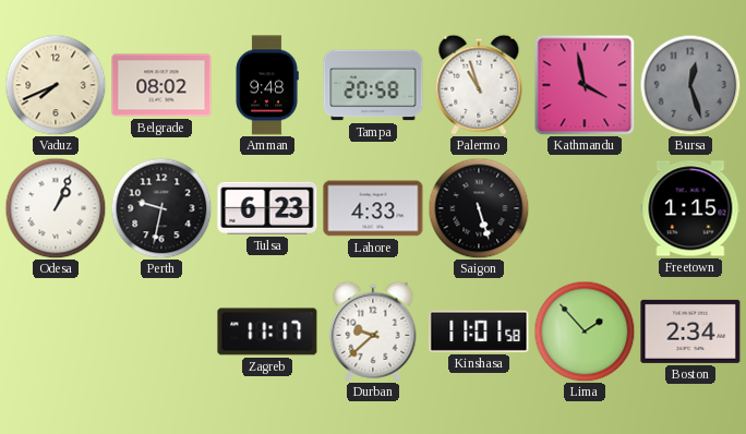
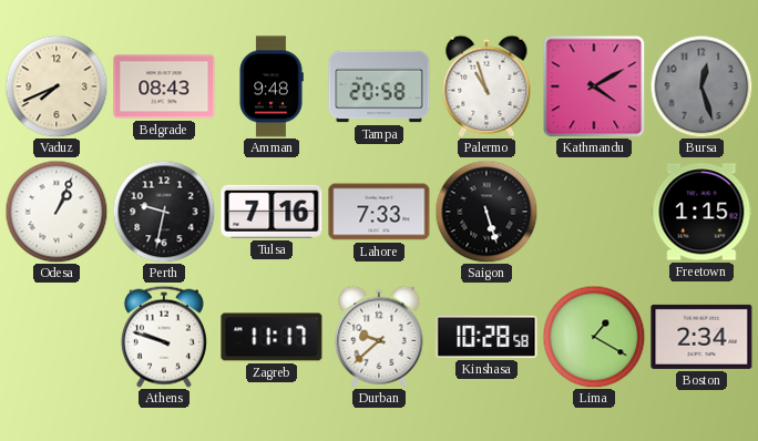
Belgrade: 08:02 -> 08:43
Kathmandu: 3:58 -> 4:10
Tulsa: 6:23 -> 7:16
Lahore: 4:33 -> 7:33
Athens: none -> 9:48
Kinshasa: 11:01 -> 10:28
Lima: 1:53 -> 1:20
